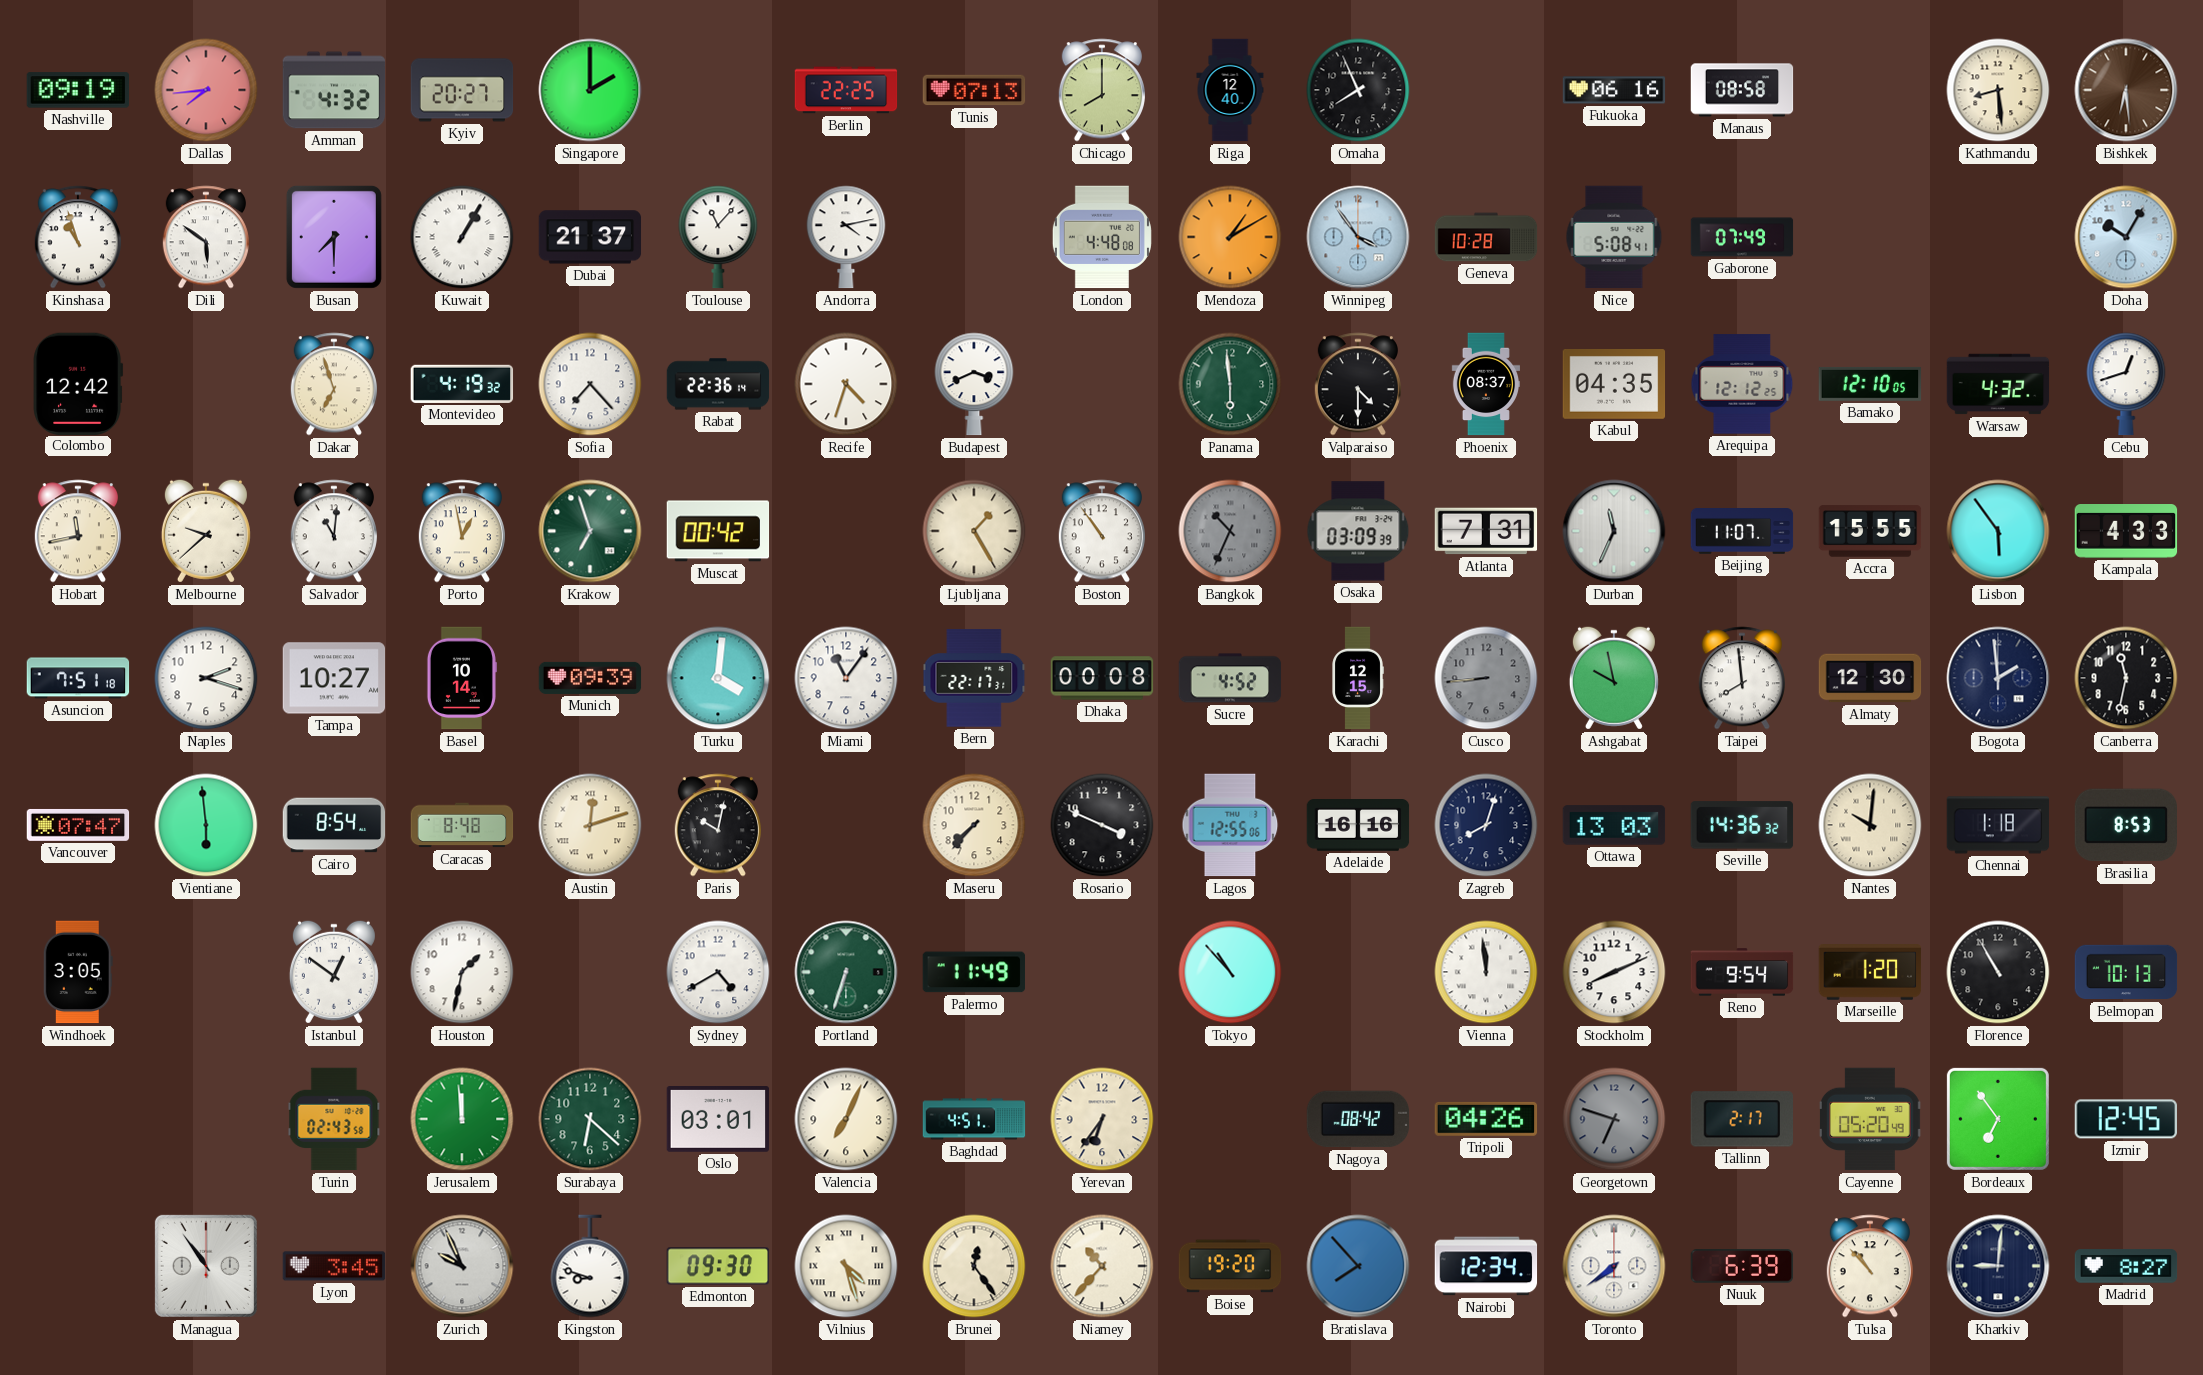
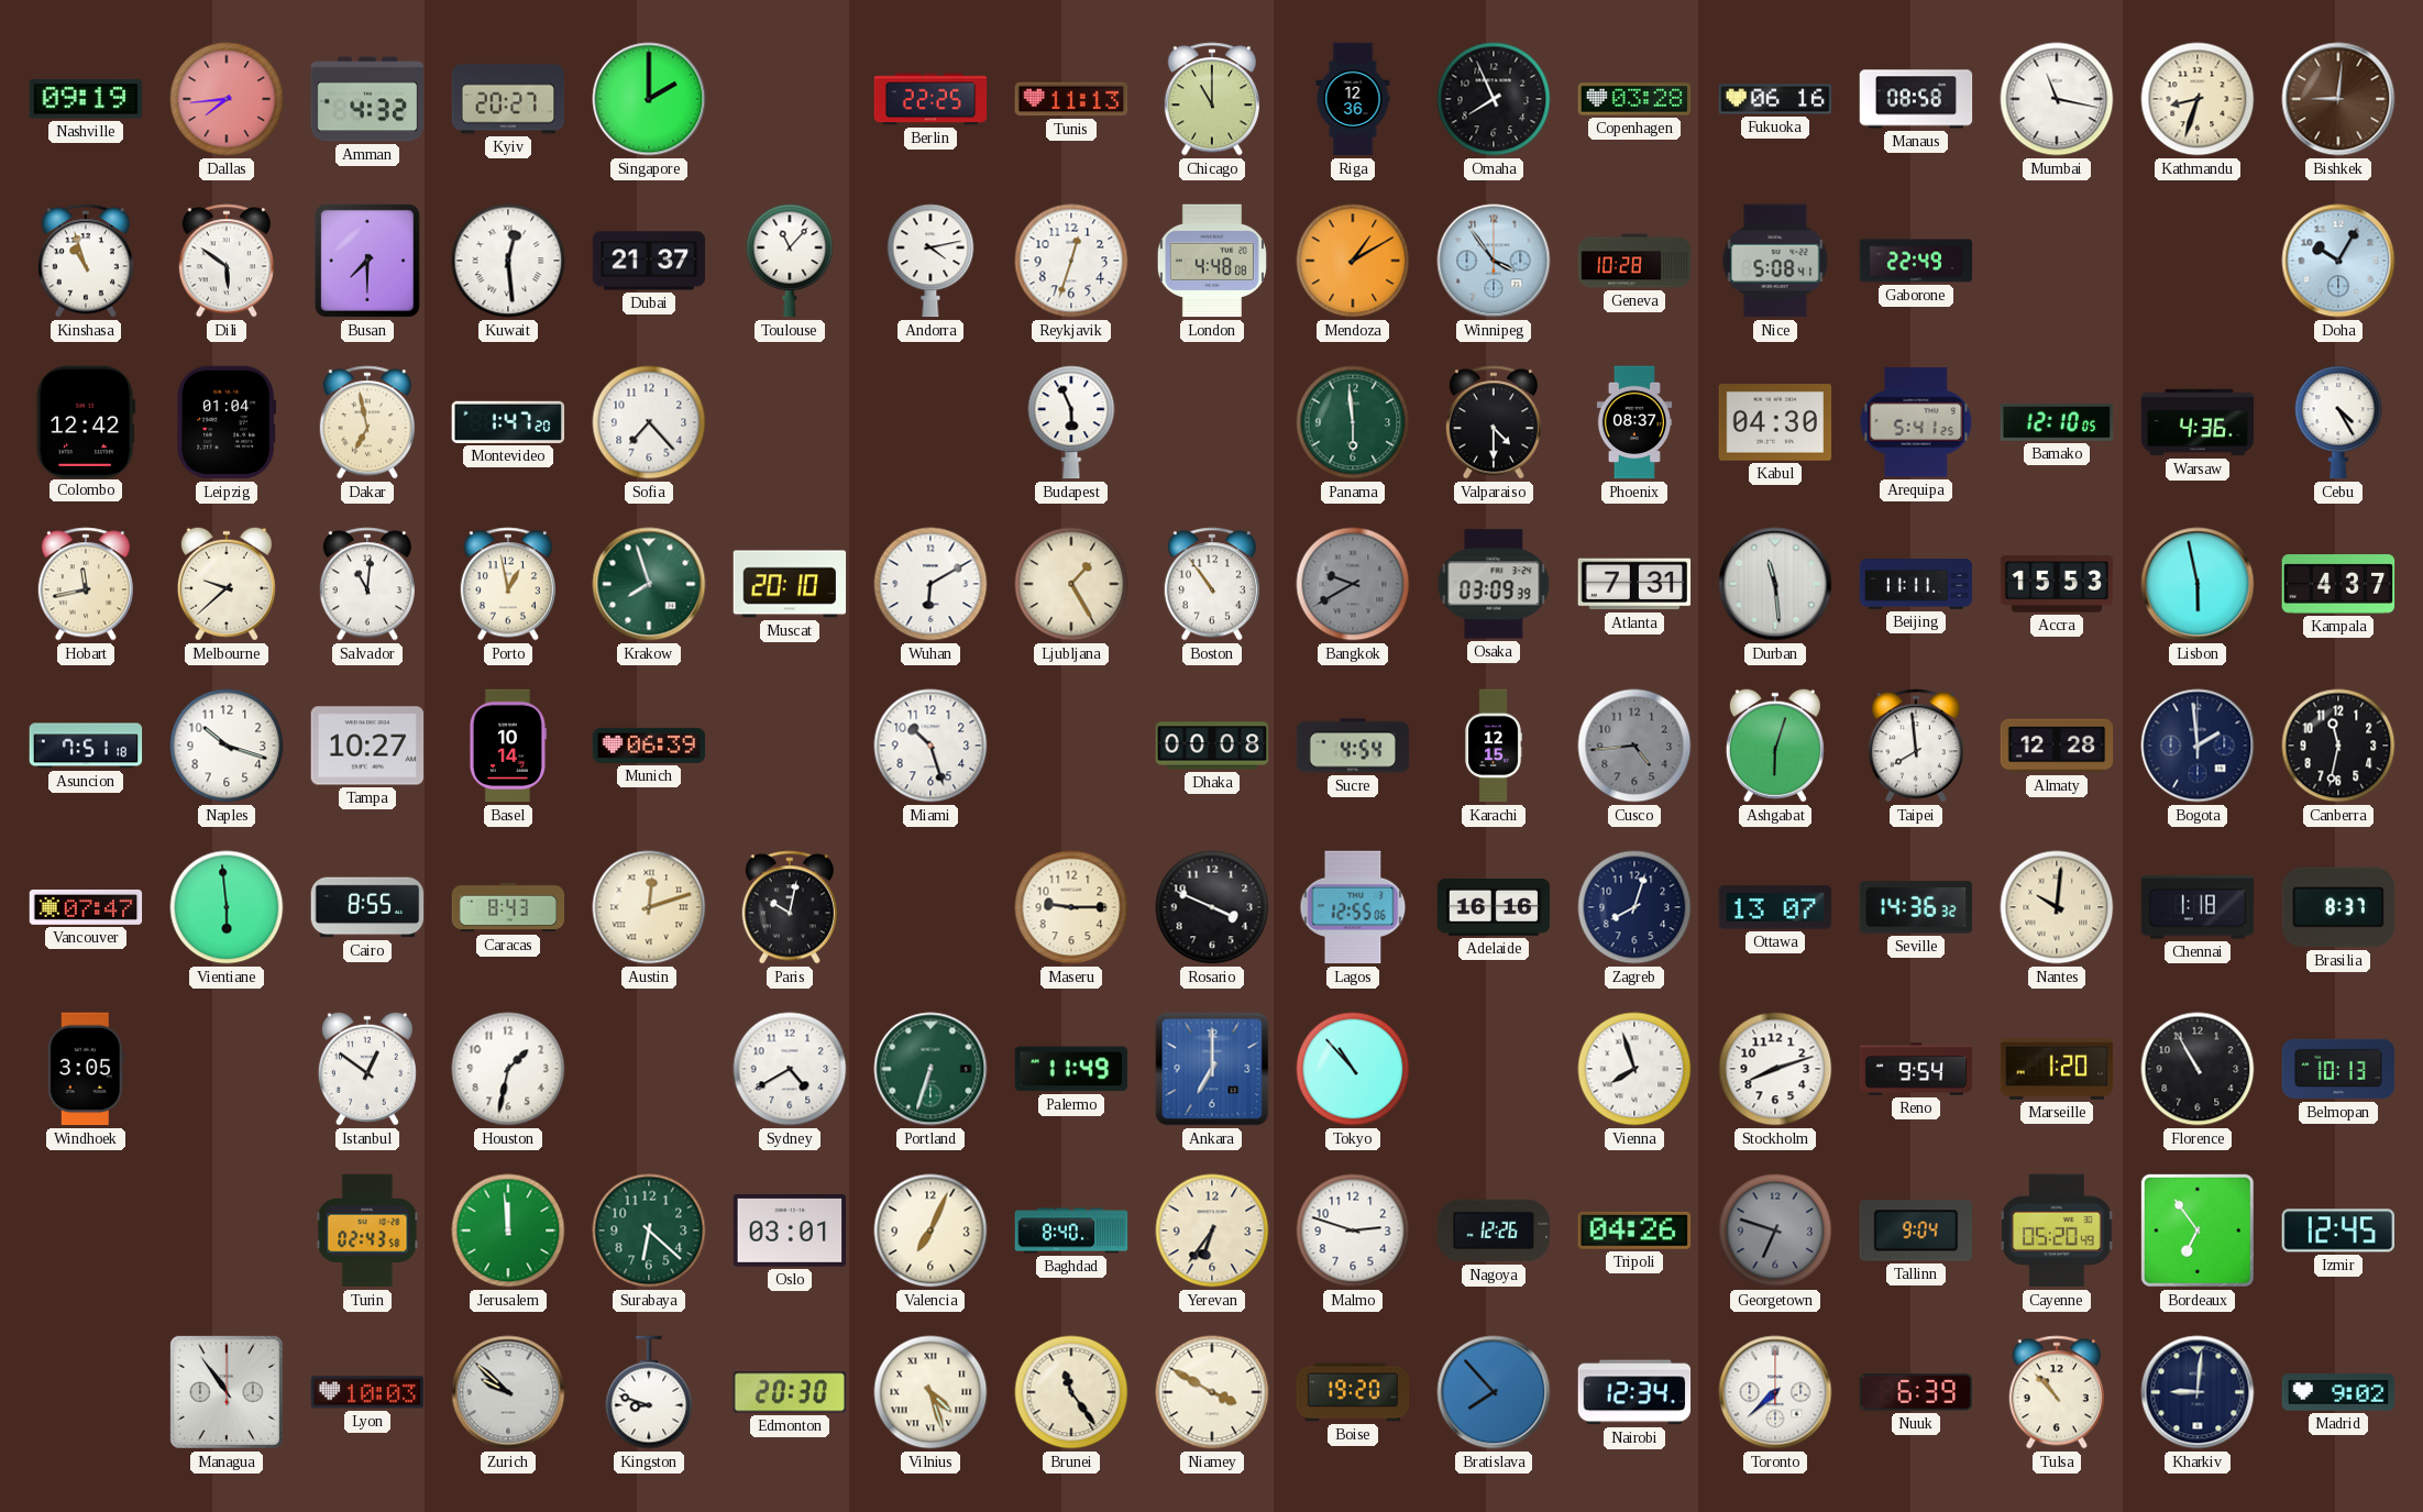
Tunis: 07:13 -> 11:13
Chicago: 8:00 -> 11:00
Riga: 12:40 -> 12:36
Copenhagen: none -> 03:28
Mumbai: none -> 11:17
Kathmandu: 8:29 -> 8:33
Bishkek: 6:29 -> 9:01
Kuwait: 1:05 -> 12:29
Reykjavik: none -> 12:33
Gaborone: 07:49 -> 22:49
Leipzig: none -> 01:04
Dakar: 6:57 -> 6:58
Montevideo: 4:19 -> 1:47
Rabat: 22:36 -> none
Recife: 4:33 -> none
Budapest: 3:41 -> 5:56
Kabul: 04:35 -> 04:30
Arequipa: 12:12 -> 5:41
Warsaw: 4:32 -> 4:36
Cebu: 12:42 -> 4:25
Krakow: 6:57 -> 7:57
Muscat: 00:42 -> 20:10
Wuhan: none -> 6:10
Bangkok: 10:34 -> 9:40
Durban: 11:34 -> 11:29
Beijing: 11:07 -> 11:11
Accra: 15:55 -> 15:53
Lisbon: 5:54 -> 5:58
Kampala: 4:33 -> 4:37
Naples: 2:18 -> 10:18
Munich: 09:39 -> 06:39
Turku: 4:01 -> none
Miami: 11:06 -> 10:27
Bern: 22:17 -> none
Sucre: 4:52 -> 4:54
Cusco: 8:44 -> 4:44
Ashgabat: 9:58 -> 6:03
Almaty: 12:30 -> 12:28
Cairo: 8:54 -> 8:55
Caracas: 8:48 -> 8:43
Maseru: 7:37 -> 9:15
Ottawa: 13:03 -> 13:07
Brasilia: 8:53 -> 8:37
Ankara: none -> 7:00
Vienna: 11:59 -> 7:57
Stockholm: 8:11 -> 8:12
Baghdad: 4:51 -> 8:40
Malmo: none -> 2:48
Nagoya: 08:42 -> 12:26
Tallinn: 2:17 -> 9:04
Lyon: 3:45 -> 10:03
Zurich: 9:56 -> 9:52
Edmonton: 09:30 -> 20:30
Brunei: 12:24 -> 11:24
Niamey: 10:37 -> 3:50
Toronto: 7:39 -> 7:38
Madrid: 8:27 -> 9:02
